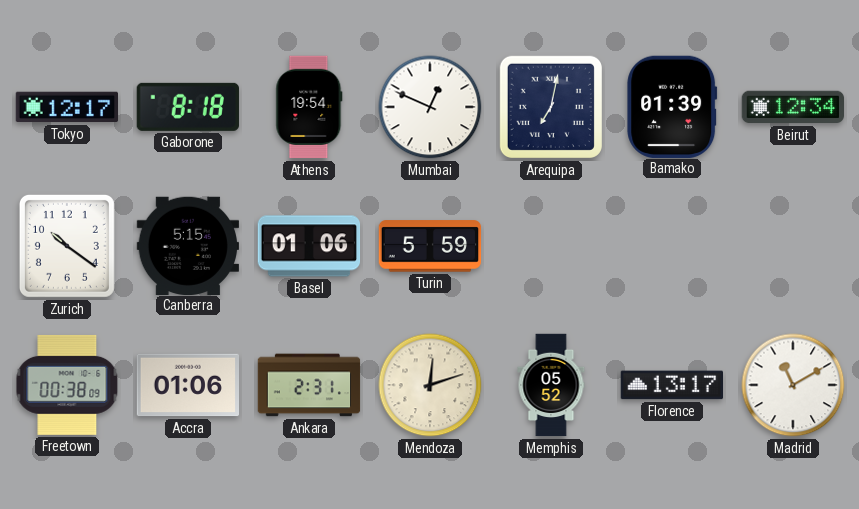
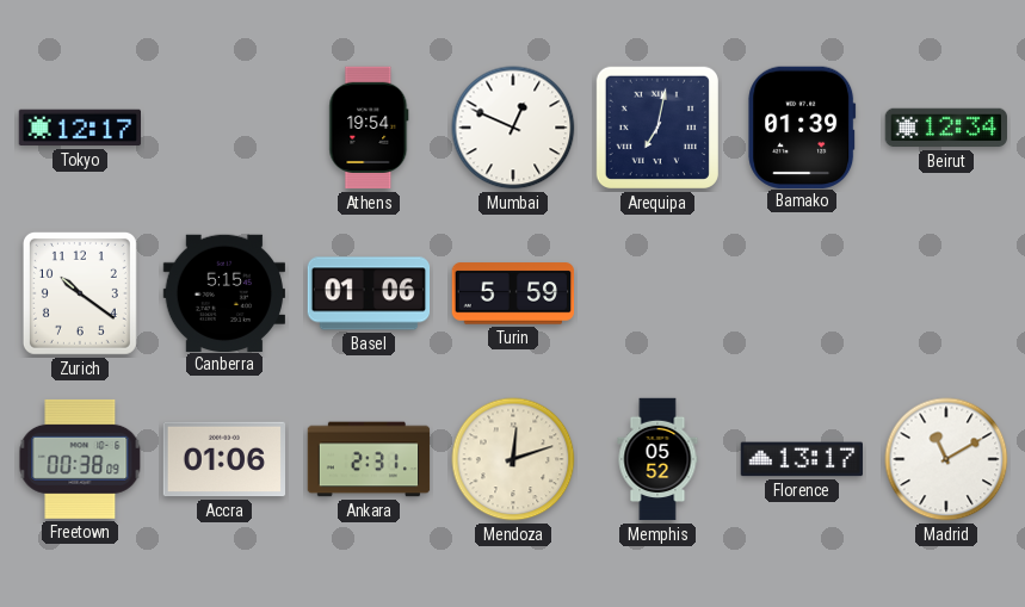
Gaborone: 8:18 -> none
